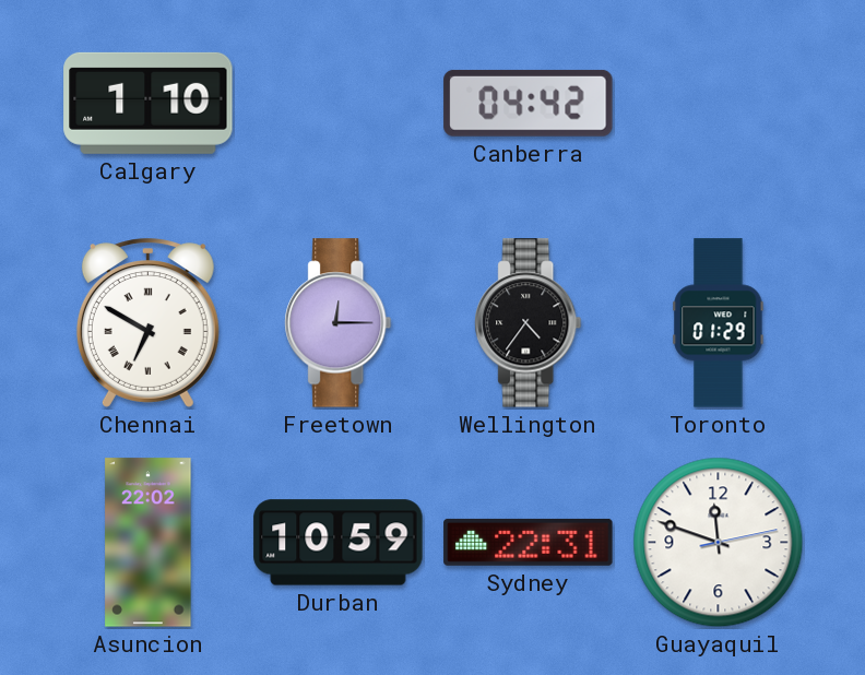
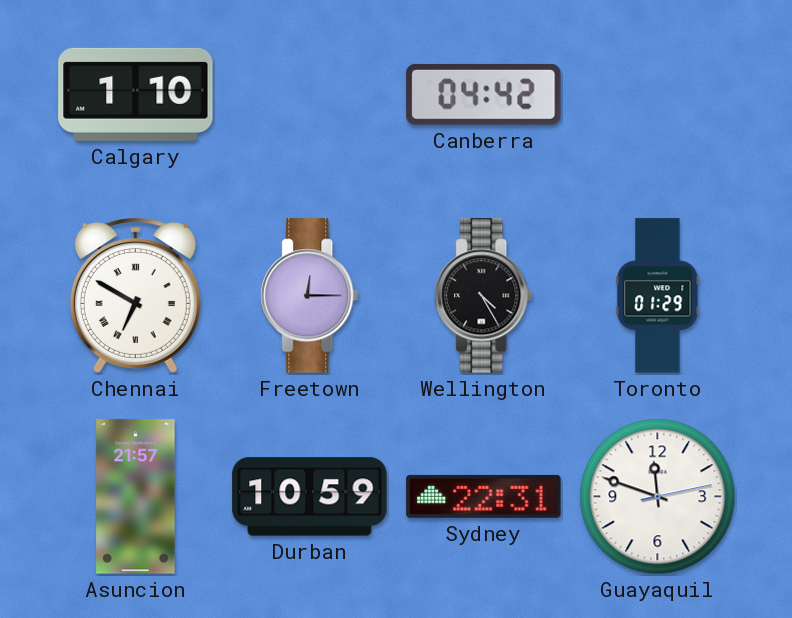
Wellington: 4:36 -> 4:25
Asuncion: 22:02 -> 21:57
